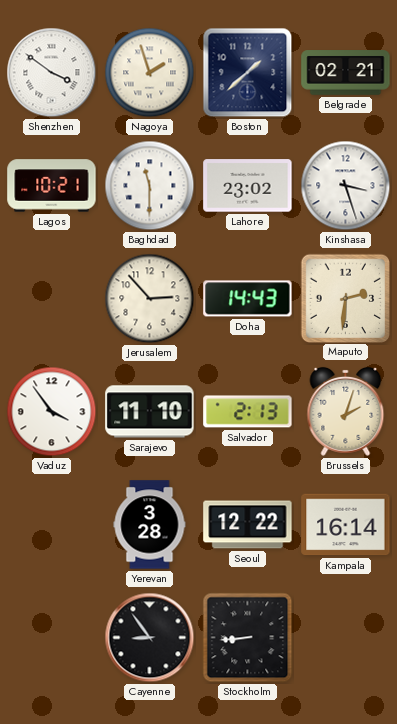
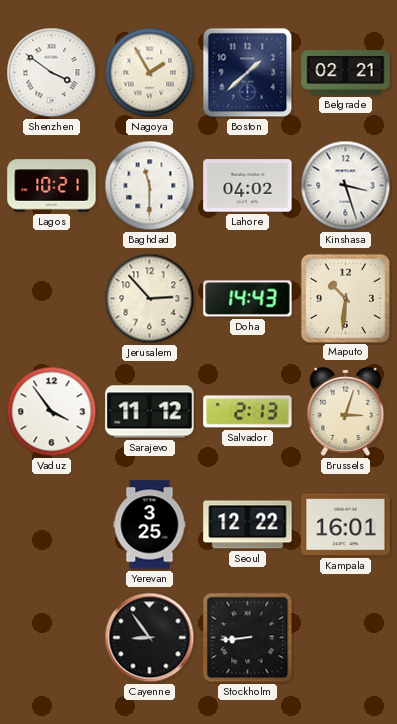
Nagoya: 1:57 -> 1:55
Lahore: 23:02 -> 04:02
Maputo: 2:31 -> 10:31
Sarajevo: 11:10 -> 11:12
Brussels: 2:03 -> 3:03
Yerevan: 3:28 -> 3:25
Kampala: 16:14 -> 16:01
